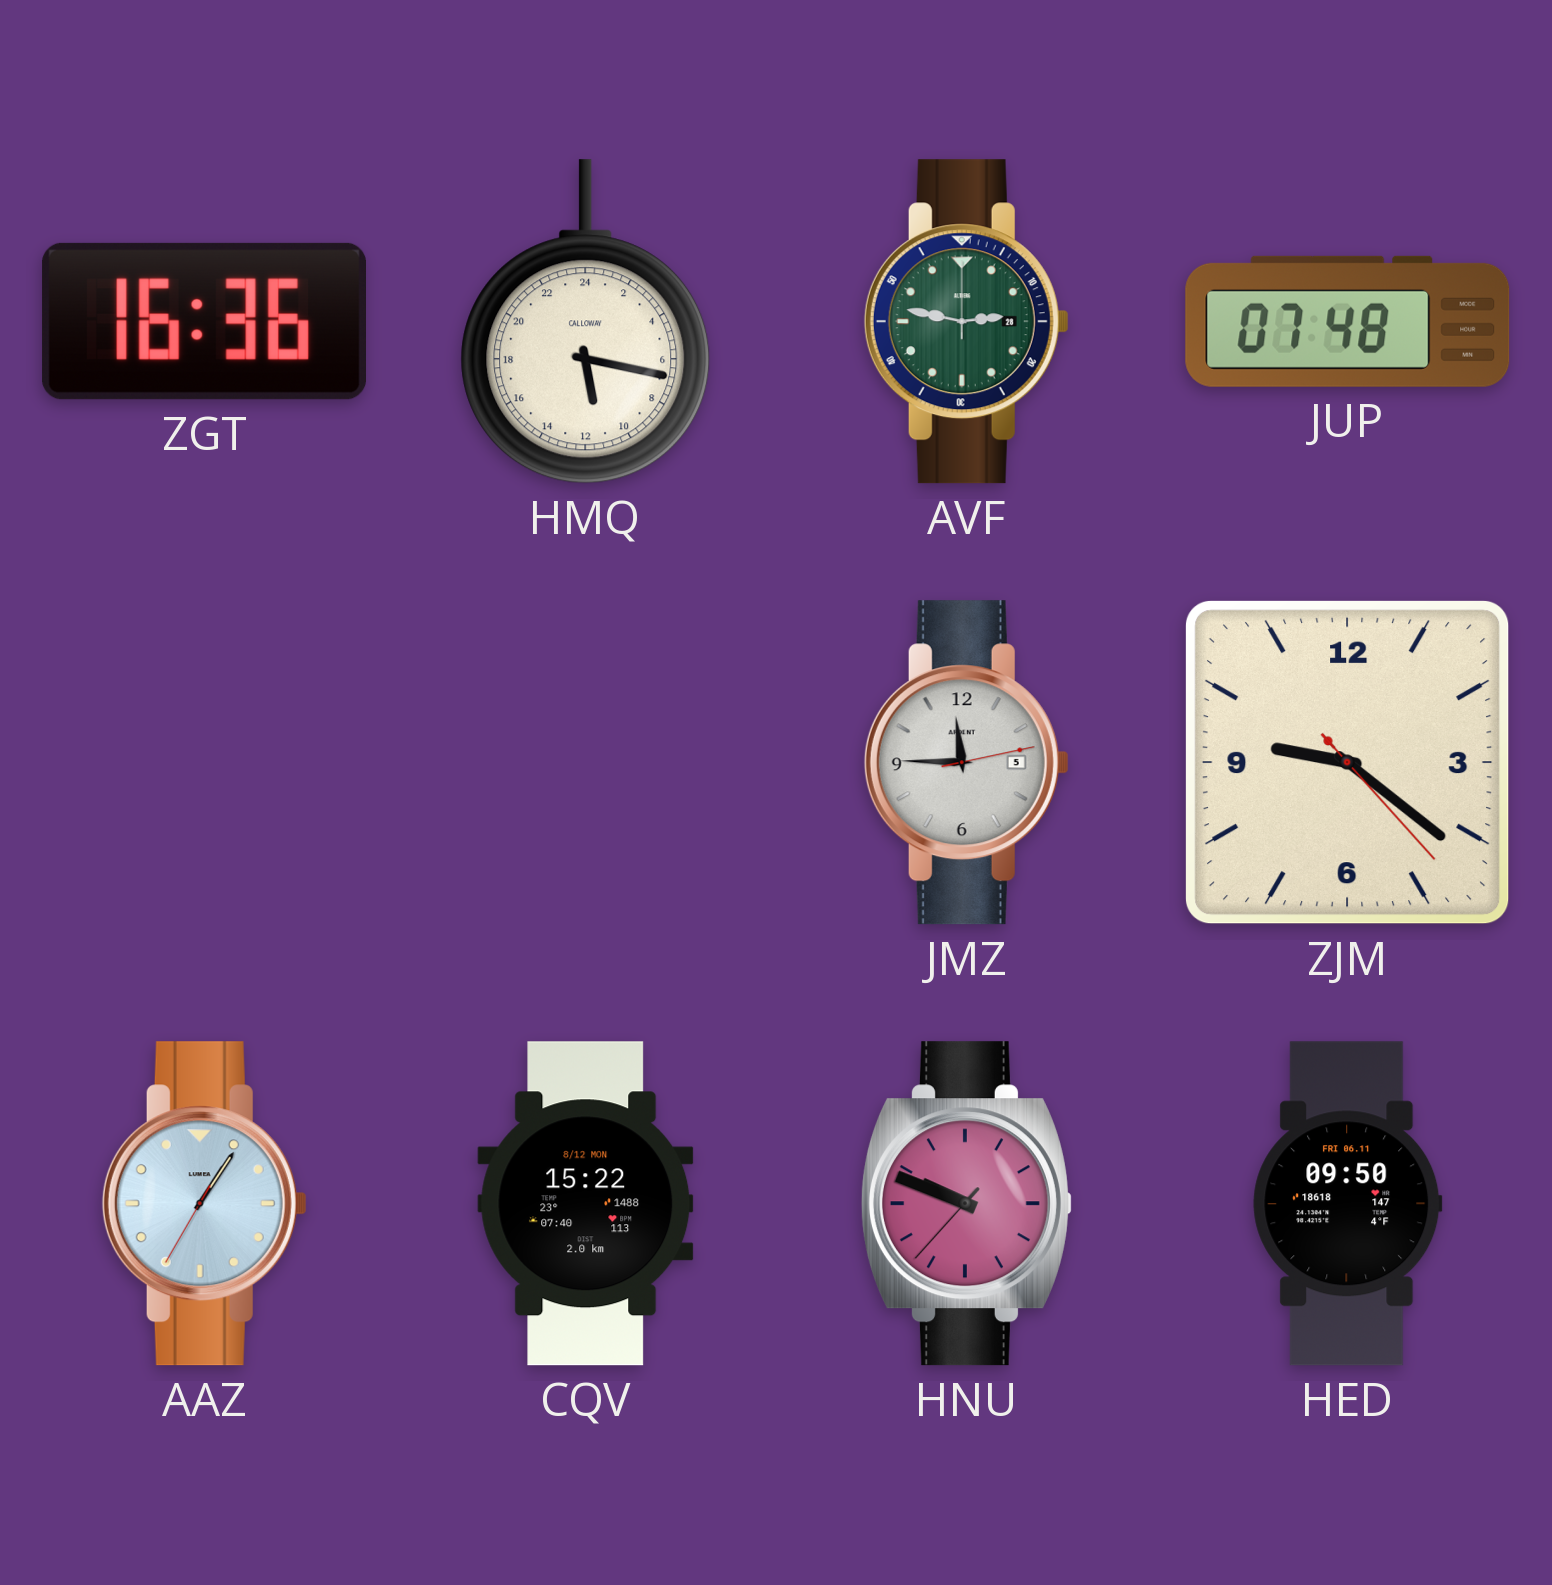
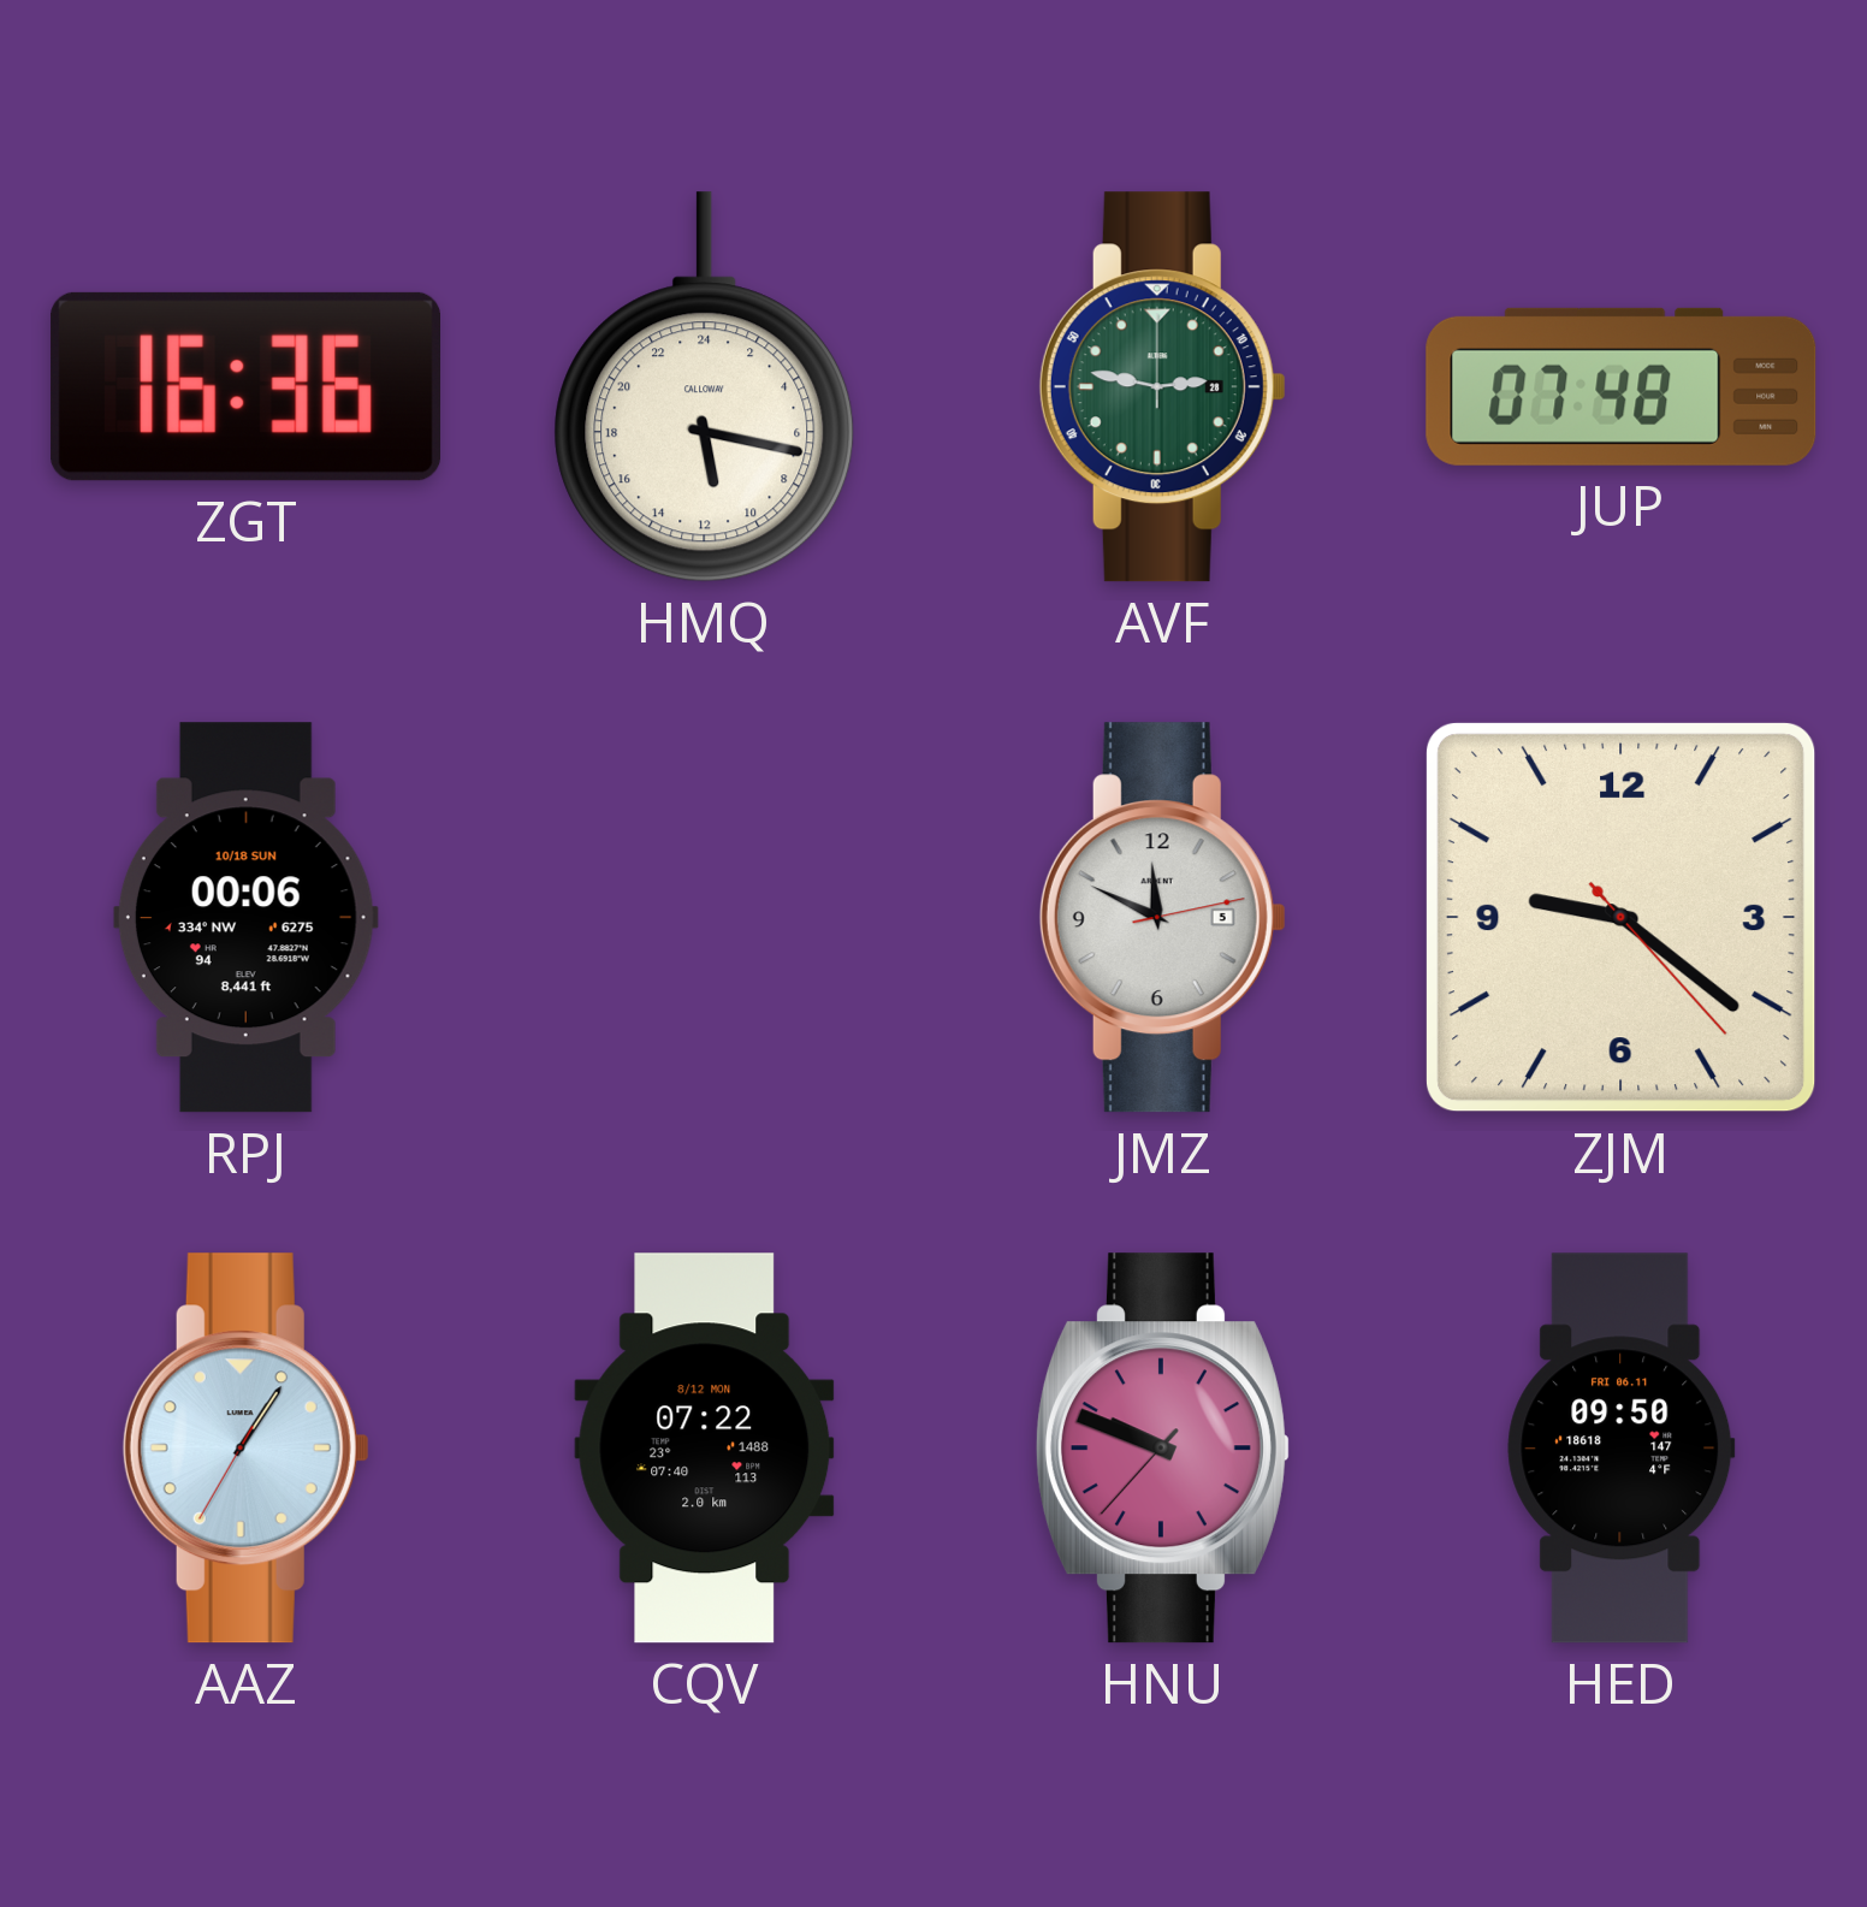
RPJ: none -> 00:06
JMZ: 11:45 -> 11:49
CQV: 15:22 -> 07:22
